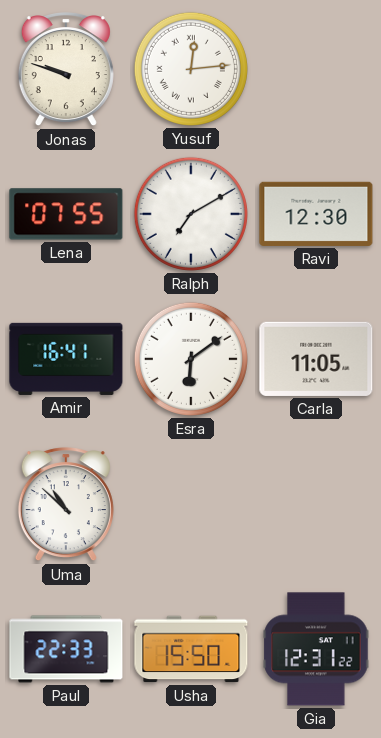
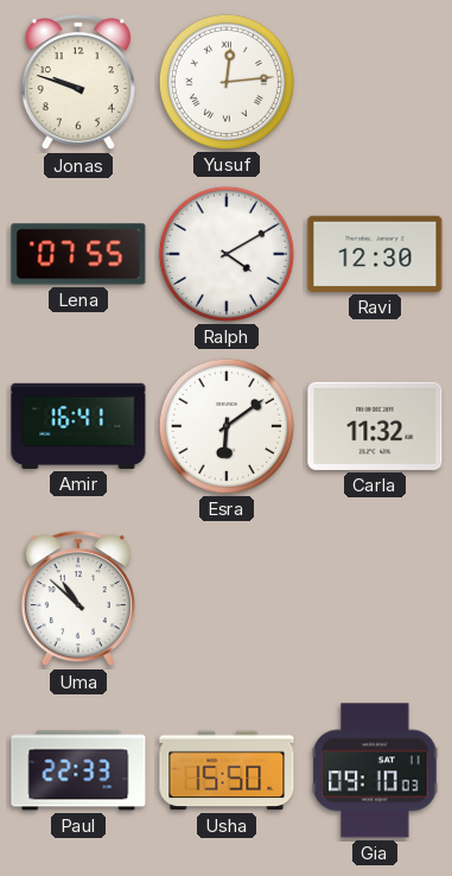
Ralph: 7:10 -> 4:10
Carla: 11:05 -> 11:32
Gia: 12:31 -> 09:10
